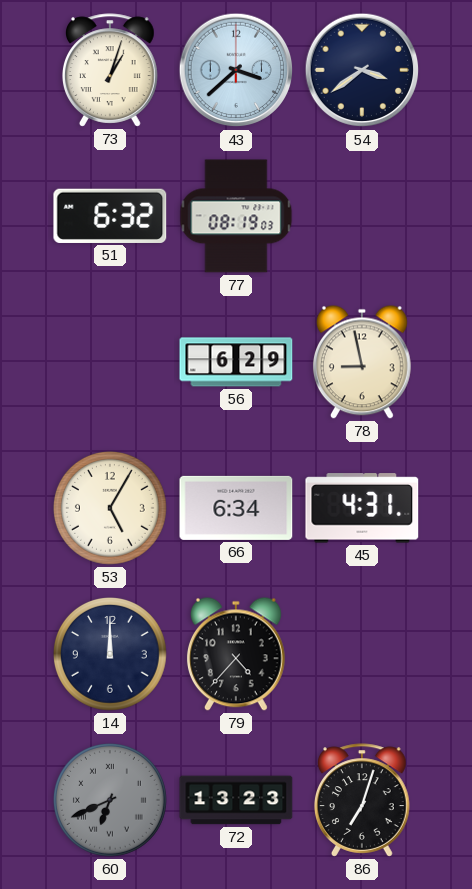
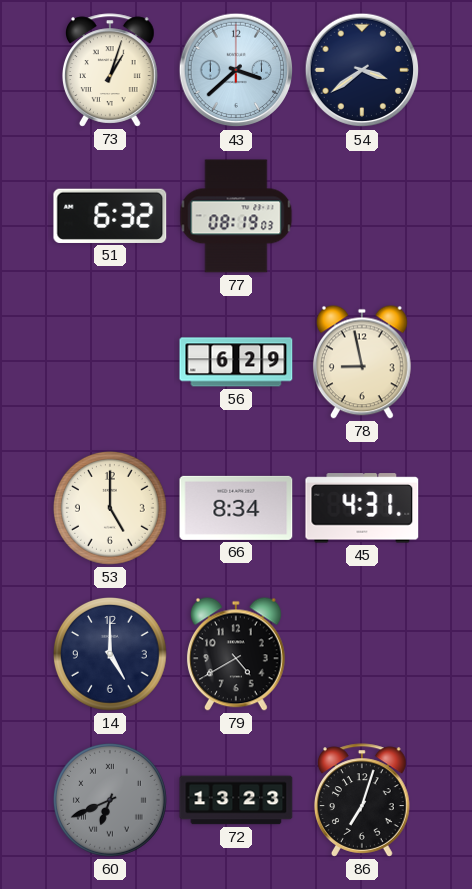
53: 5:05 -> 5:00
66: 6:34 -> 8:34
14: 12:00 -> 5:00
79: 4:37 -> 4:40
